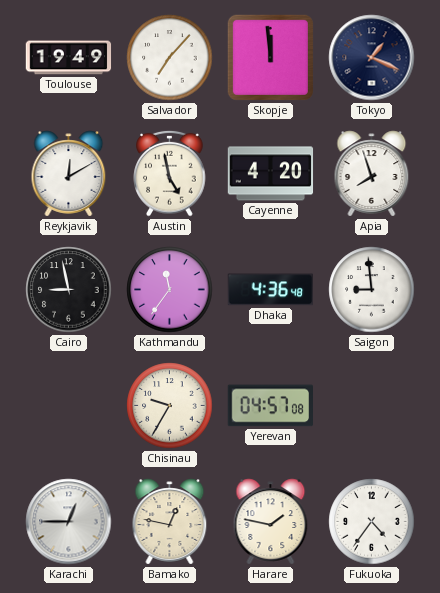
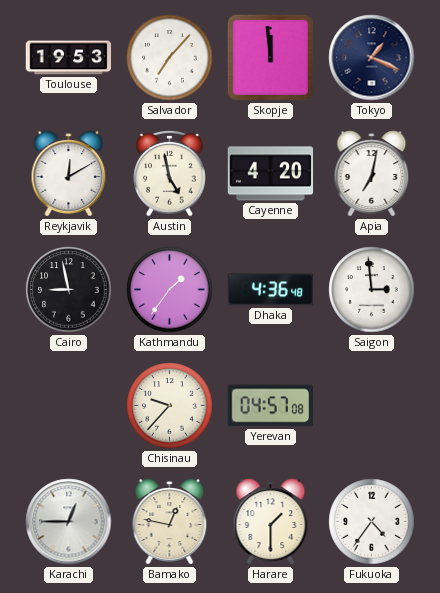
Toulouse: 19:49 -> 19:53
Apia: 7:57 -> 7:02
Kathmandu: 11:36 -> 1:36
Saigon: 8:59 -> 2:59
Chisinau: 9:35 -> 9:37
Harare: 1:47 -> 1:30
